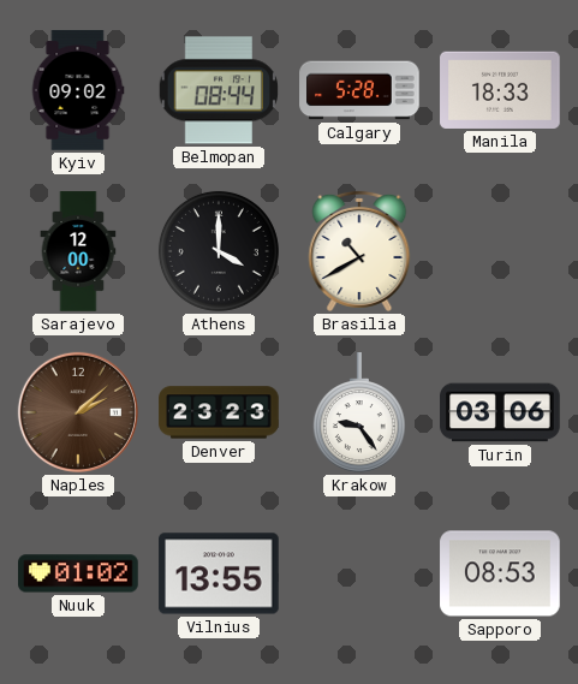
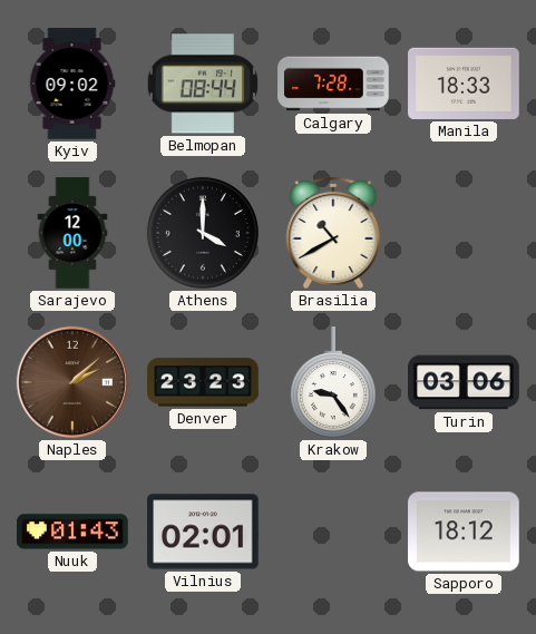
Calgary: 5:28 -> 7:28
Nuuk: 01:02 -> 01:43
Vilnius: 13:55 -> 02:01
Sapporo: 08:53 -> 18:12
